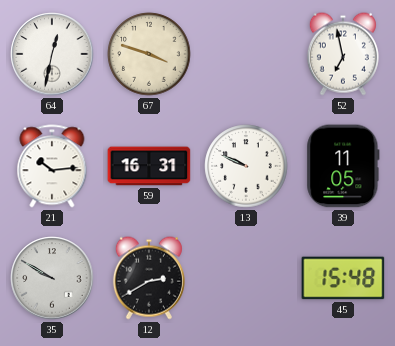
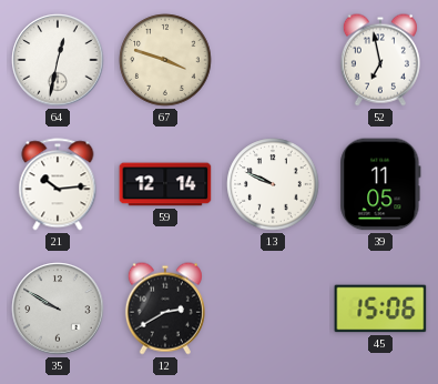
59: 16:31 -> 12:14
45: 15:48 -> 15:06
